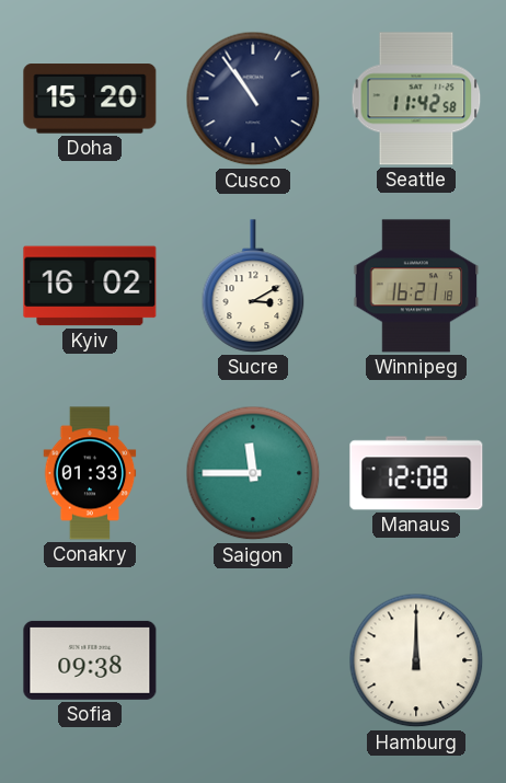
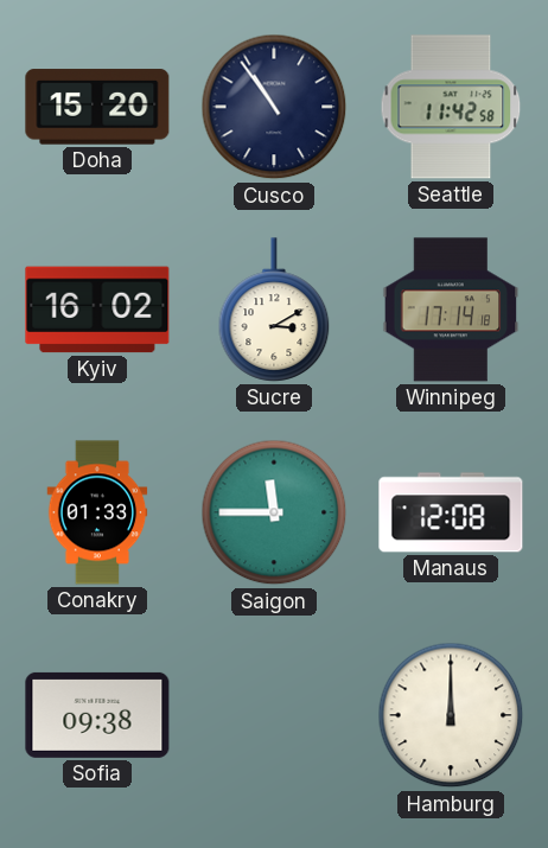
Winnipeg: 16:21 -> 17:14
